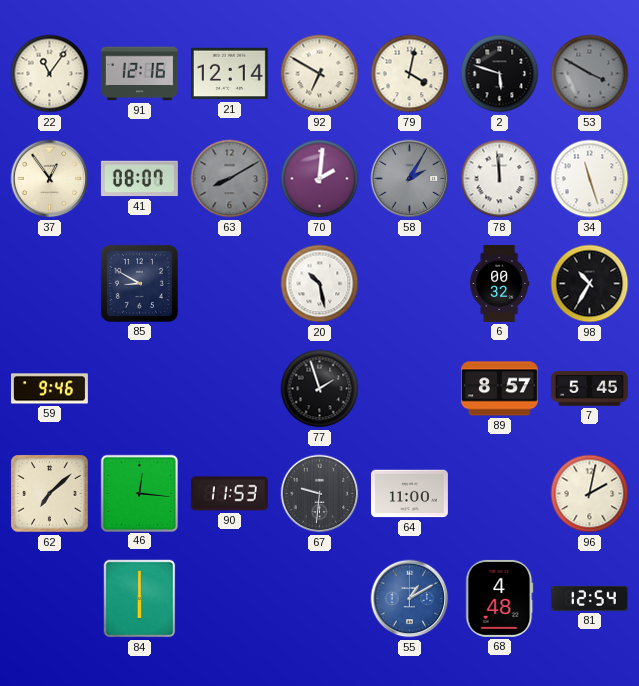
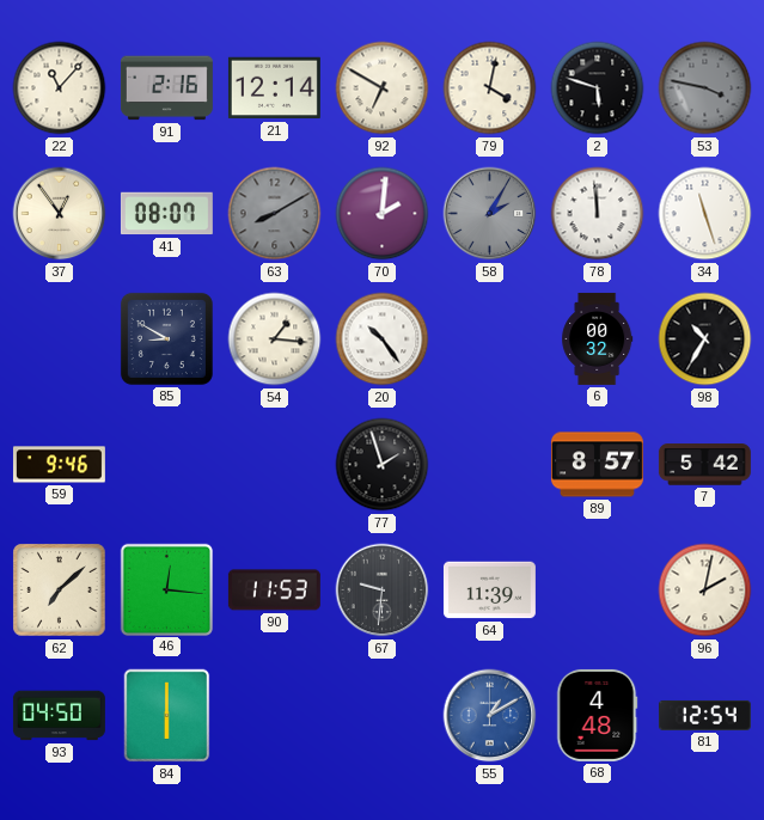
22: 11:06 -> 11:07
91: 12:16 -> 2:16
53: 3:50 -> 3:47
54: none -> 1:16
20: 10:28 -> 10:24
7: 5:45 -> 5:42
64: 11:00 -> 11:39
93: none -> 04:50
